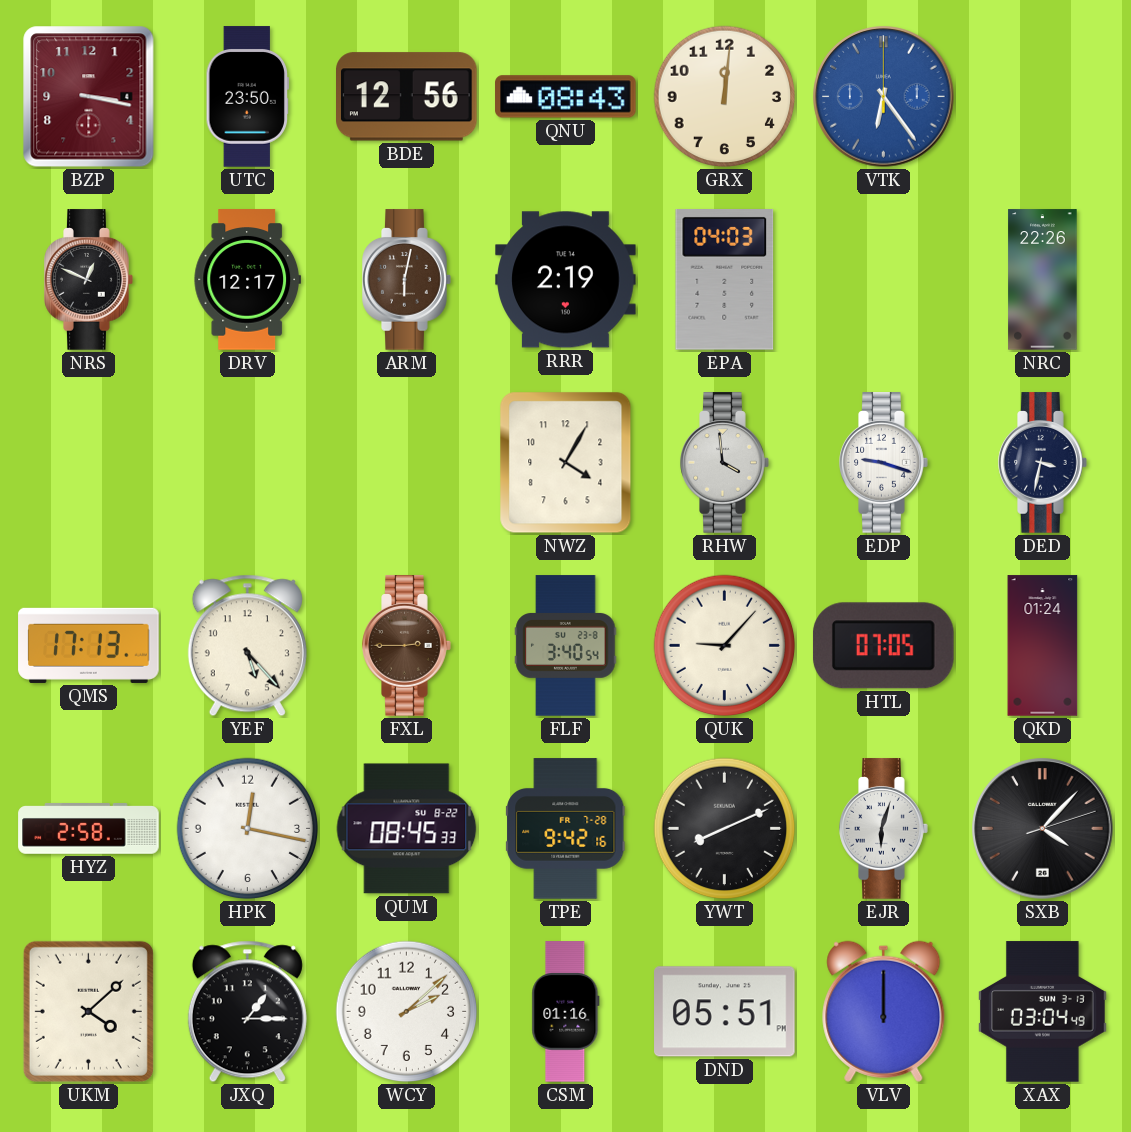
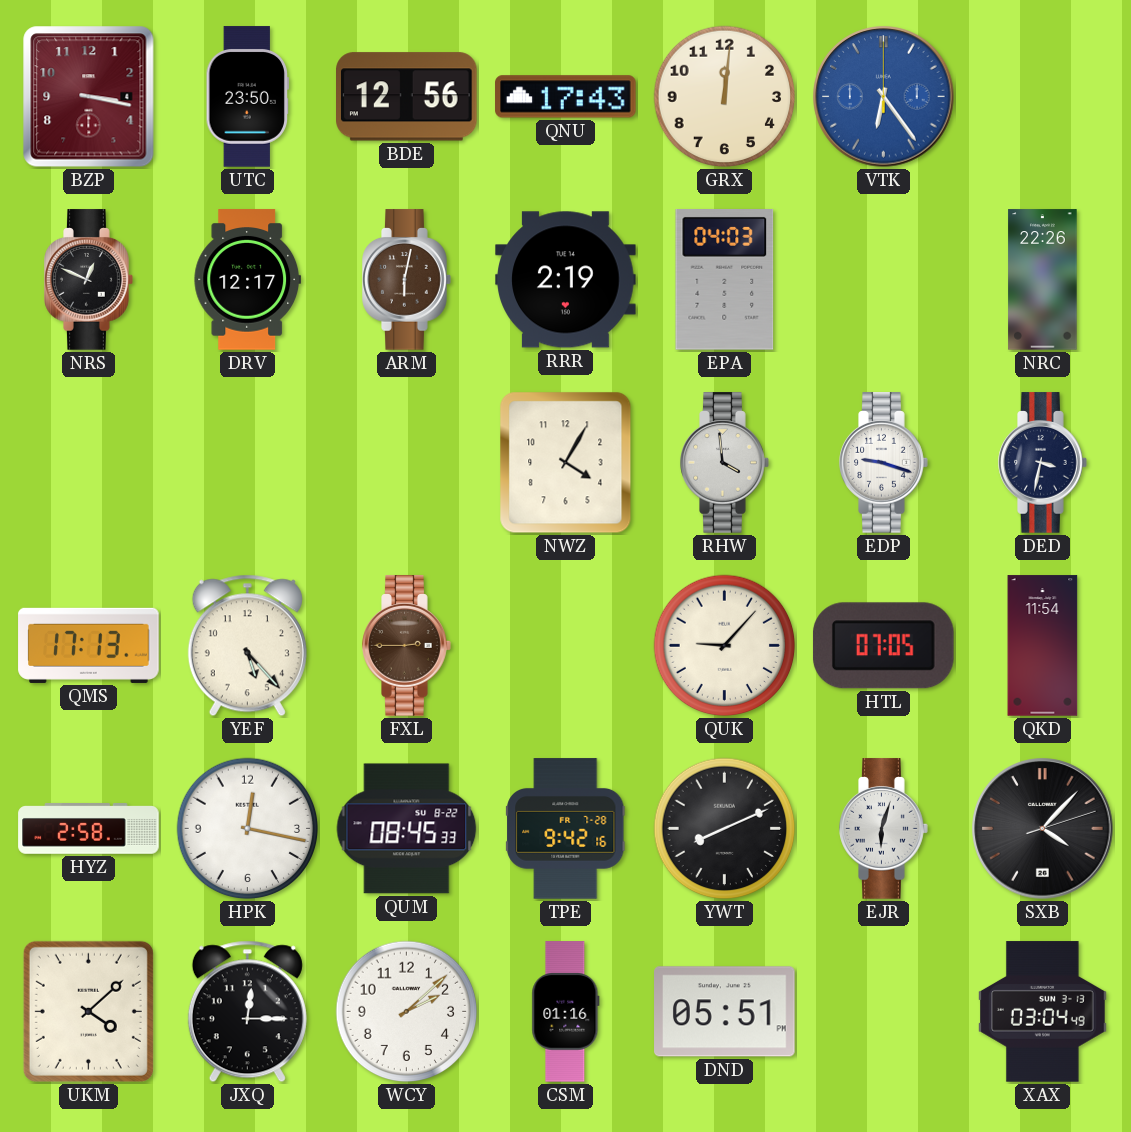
QNU: 08:43 -> 17:43
FLF: 3:40 -> none
QKD: 01:24 -> 11:54
JXQ: 1:15 -> 12:15
VLV: 12:00 -> none
